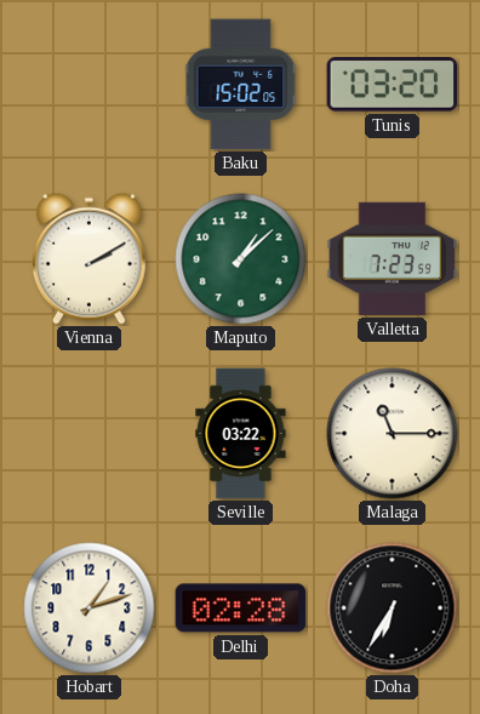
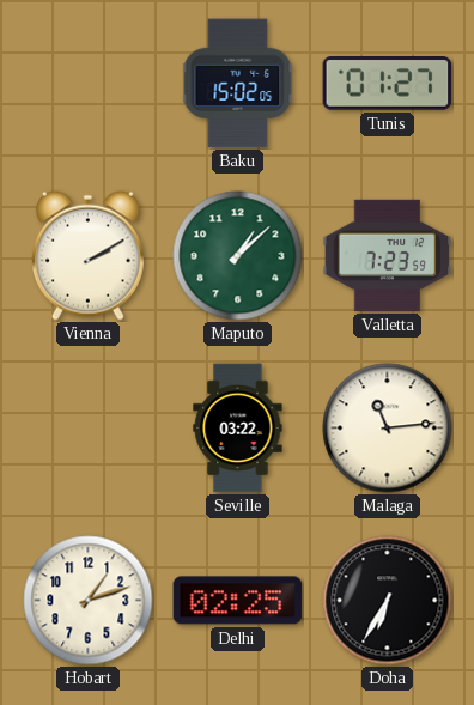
Tunis: 03:20 -> 01:27
Malaga: 11:15 -> 11:14
Delhi: 02:28 -> 02:25
